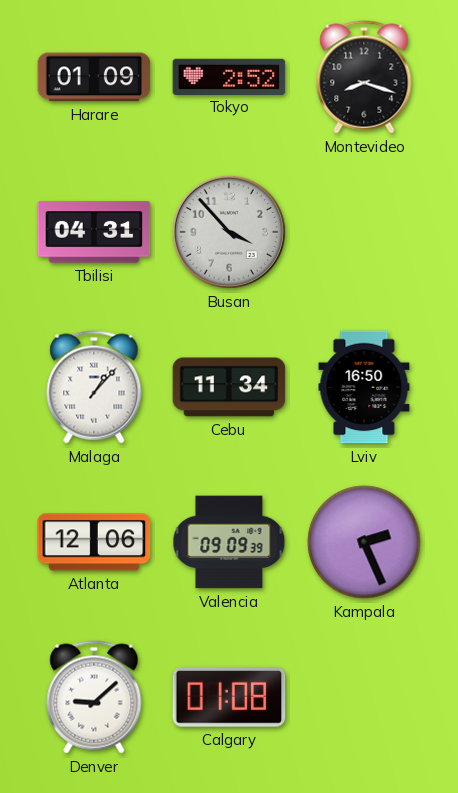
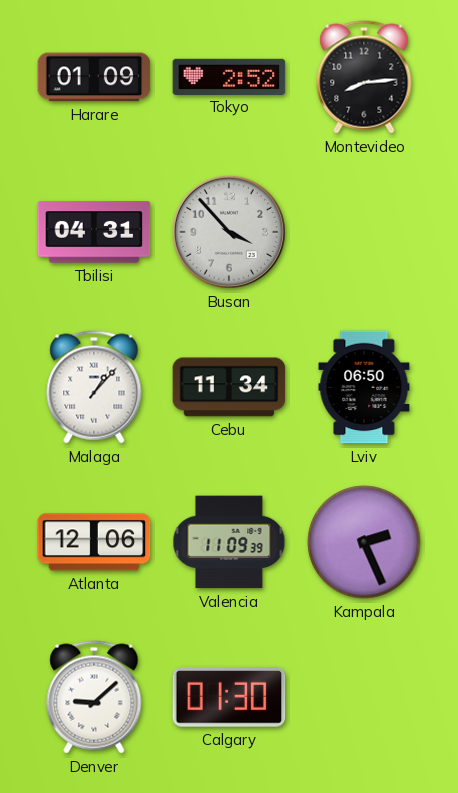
Montevideo: 8:18 -> 8:14
Lviv: 16:50 -> 06:50
Valencia: 09:09 -> 11:09
Calgary: 01:08 -> 01:30
